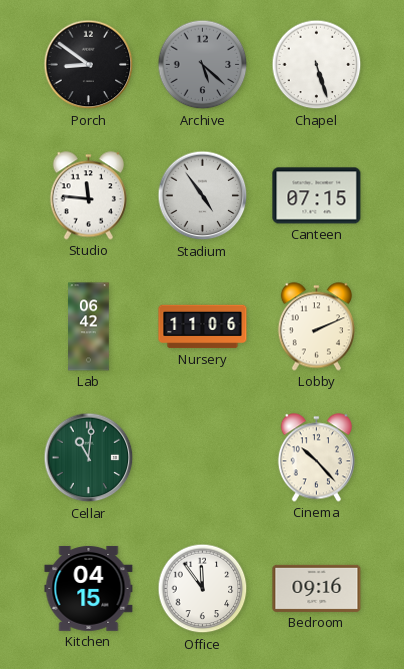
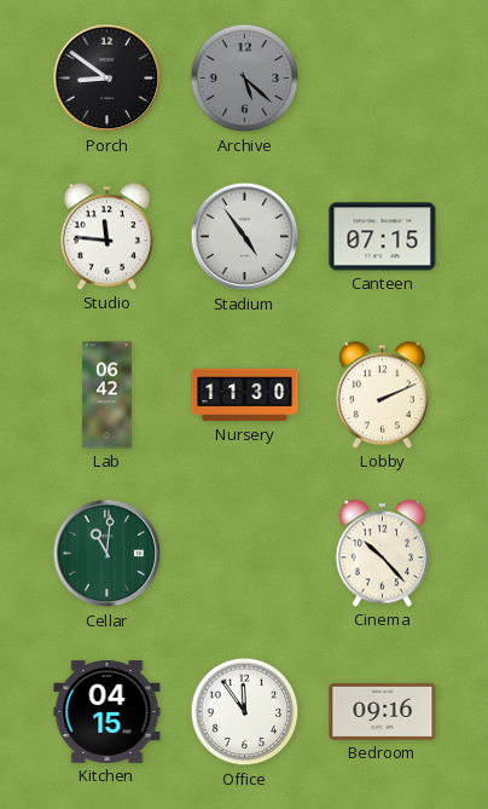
Chapel: 5:27 -> none
Nursery: 11:06 -> 11:30
